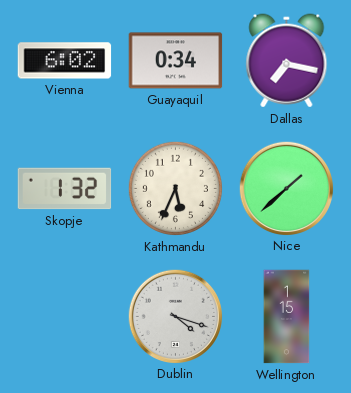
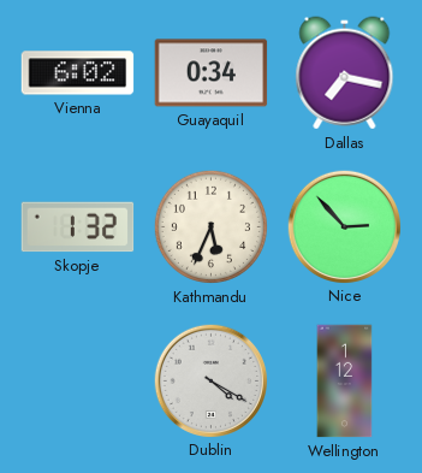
Nice: 1:38 -> 2:53
Dublin: 4:18 -> 4:20
Wellington: 1:15 -> 1:12
